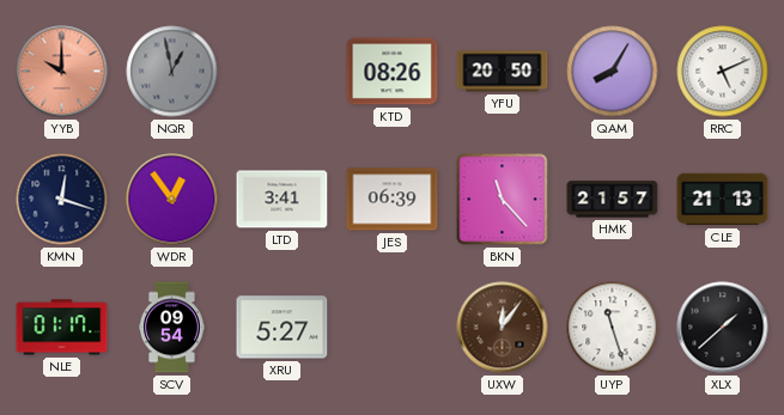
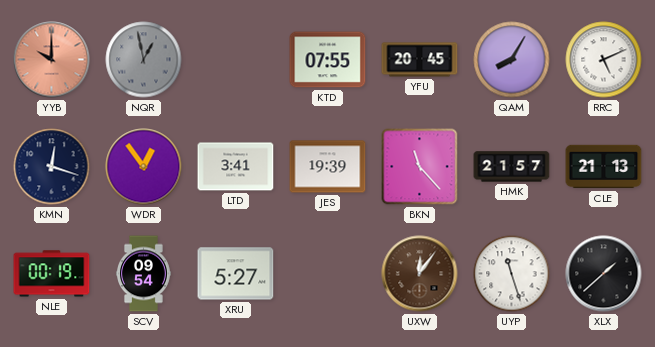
KTD: 08:26 -> 07:55
YFU: 20:50 -> 20:45
JES: 06:39 -> 19:39
NLE: 01:17 -> 00:19
